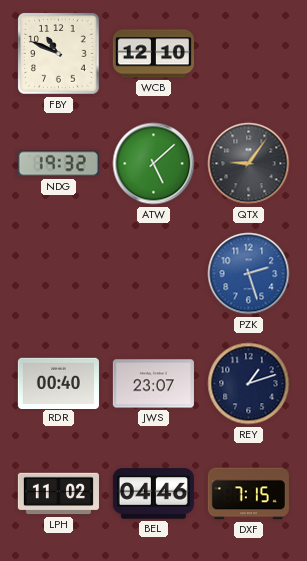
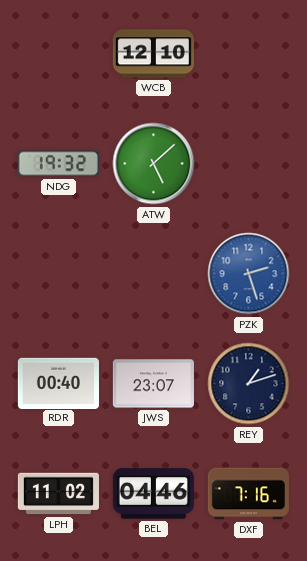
FBY: 10:49 -> none
QTX: 9:06 -> none
DXF: 7:15 -> 7:16
